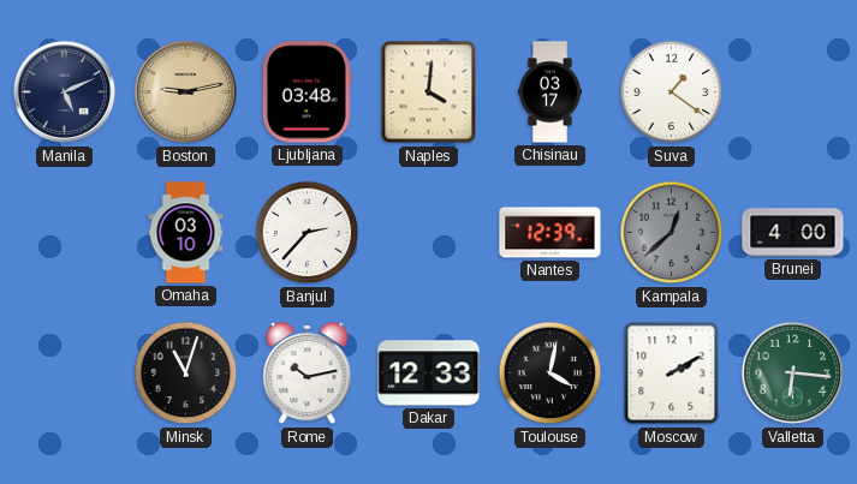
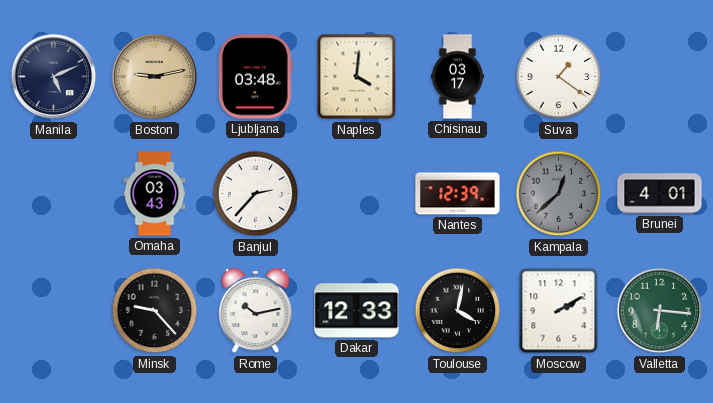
Omaha: 03:10 -> 03:43
Brunei: 4:00 -> 4:01
Minsk: 11:03 -> 9:23
